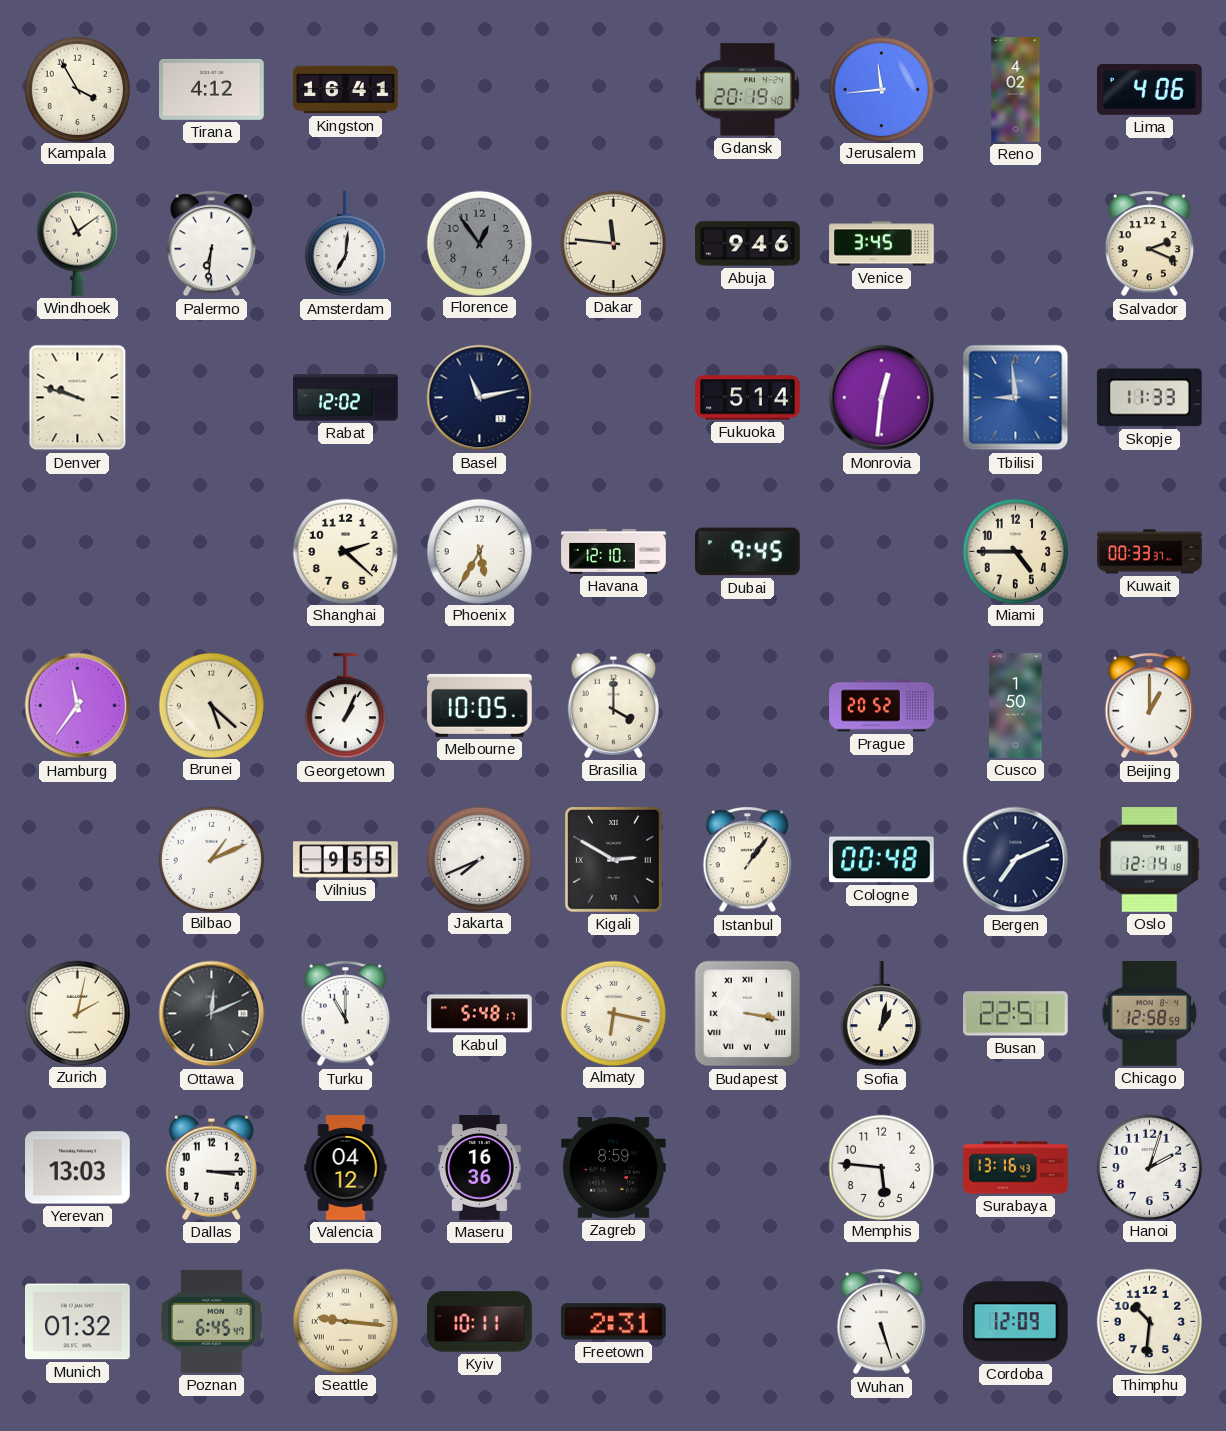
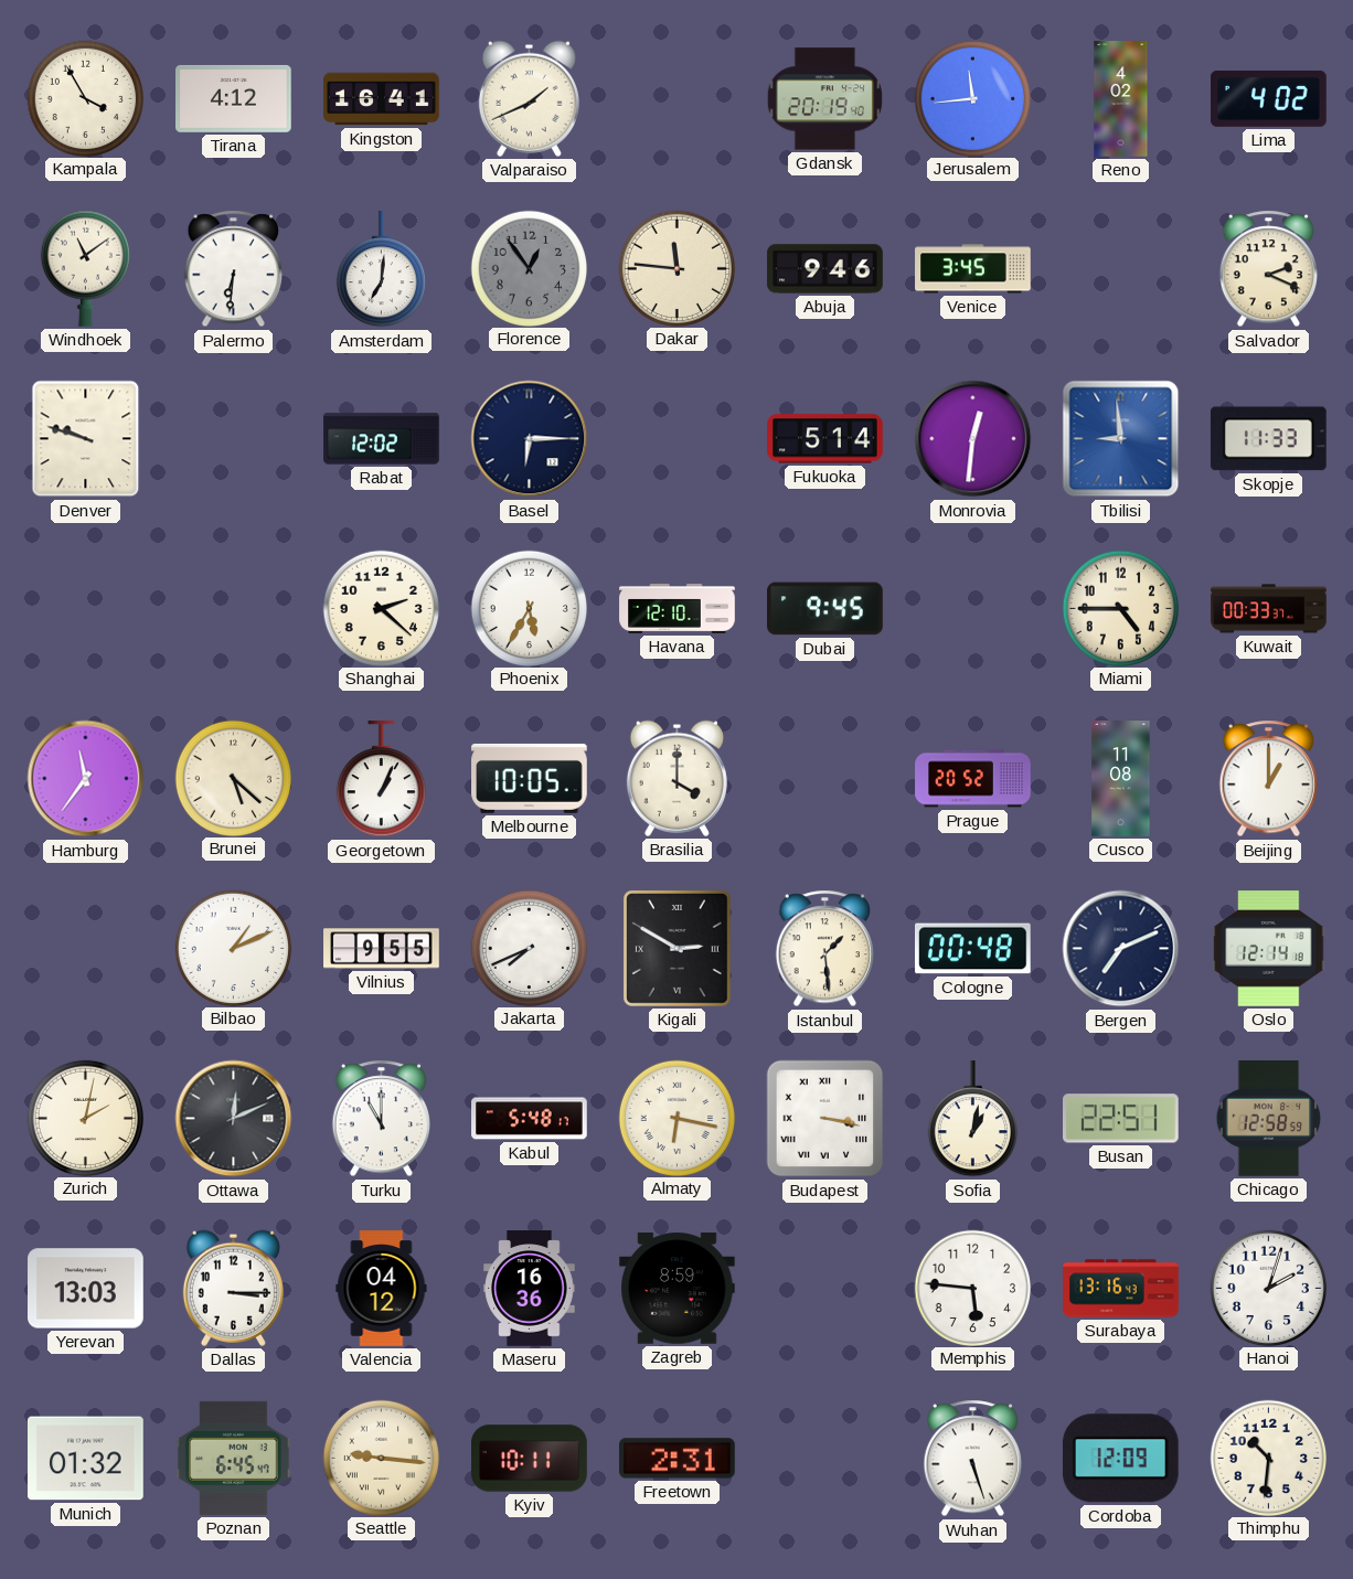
Valparaiso: none -> 1:41
Lima: 4:06 -> 4:02
Basel: 11:13 -> 6:15
Cusco: 1:50 -> 11:08
Istanbul: 1:06 -> 1:29
